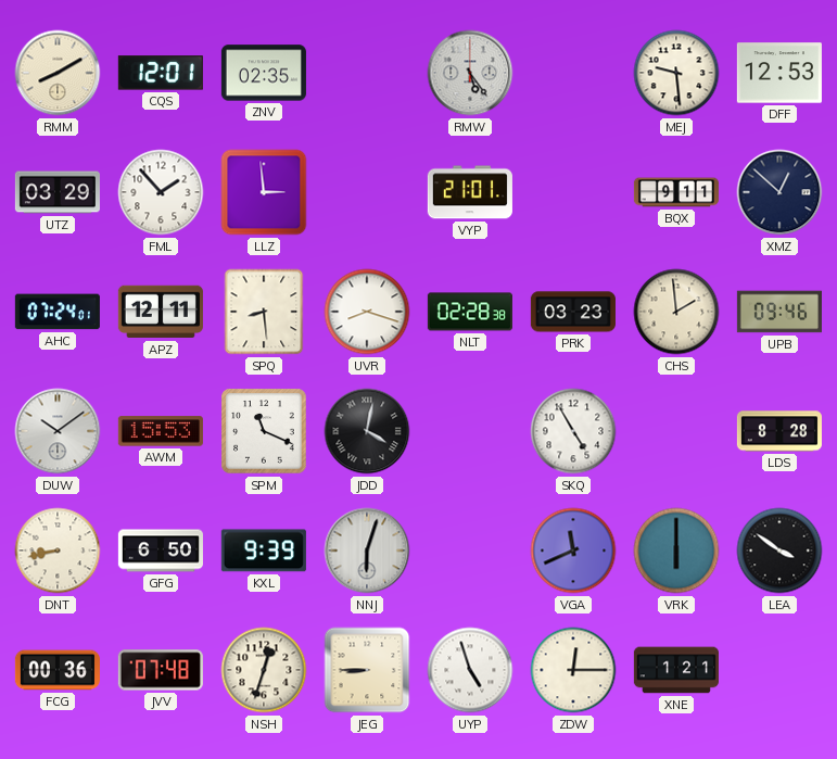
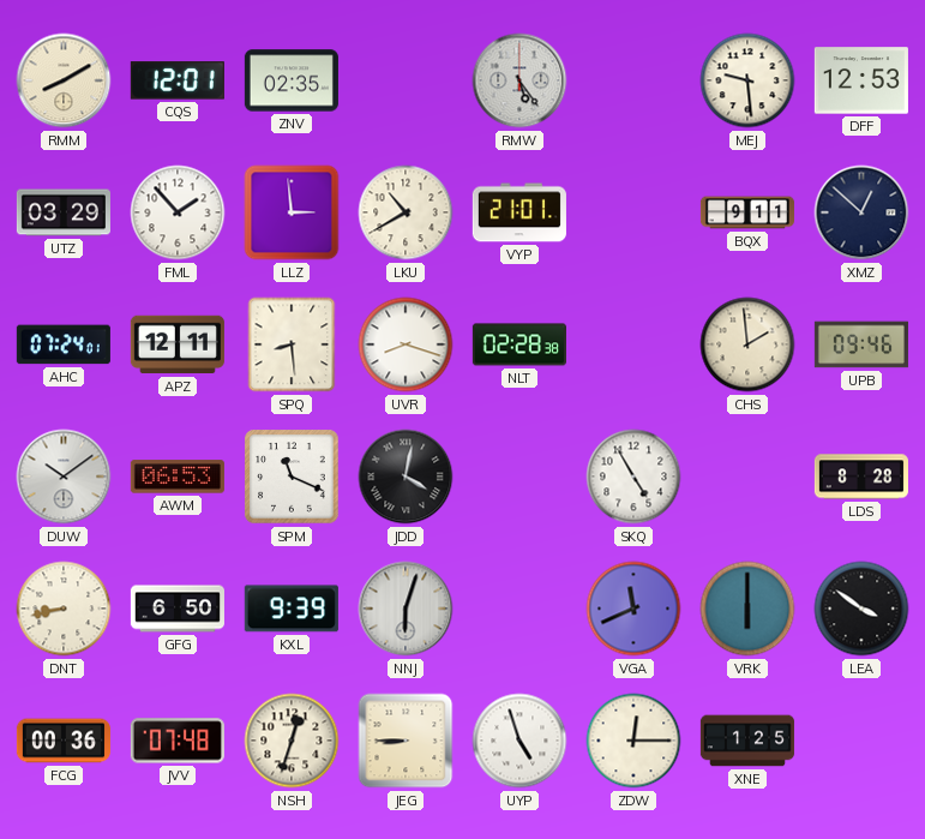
LKU: none -> 10:40
PRK: 03:23 -> none
AWM: 15:53 -> 06:53
XNE: 1:21 -> 1:25
